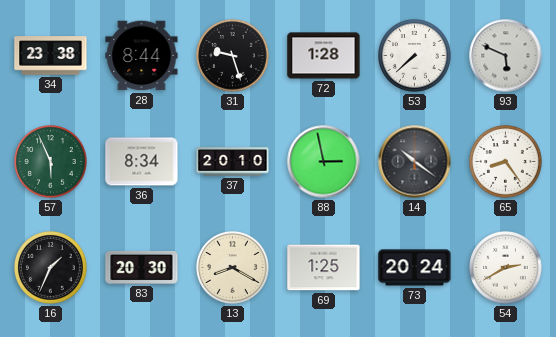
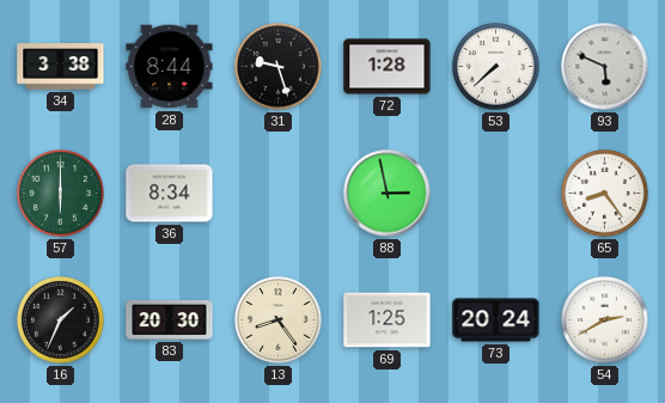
34: 23:38 -> 3:38
57: 5:56 -> 6:00
37: 20:10 -> none
14: 10:21 -> none
13: 8:20 -> 8:24
